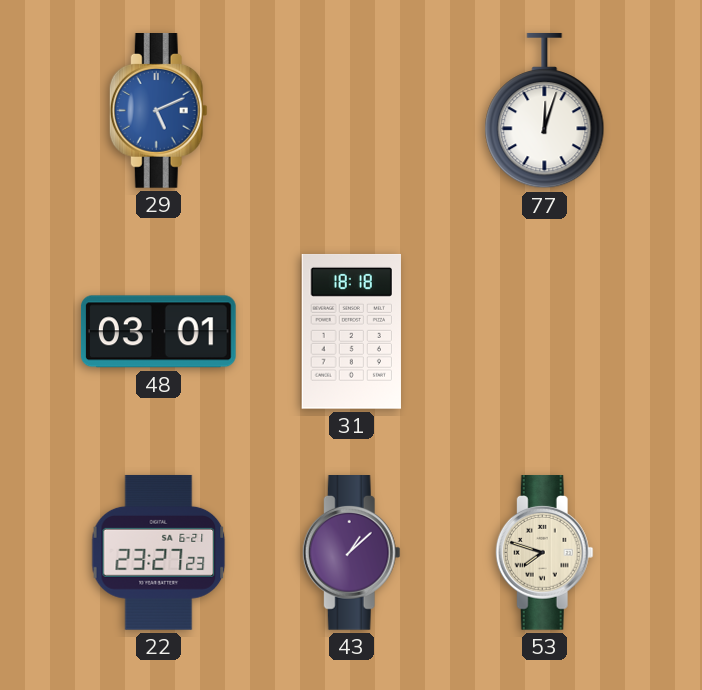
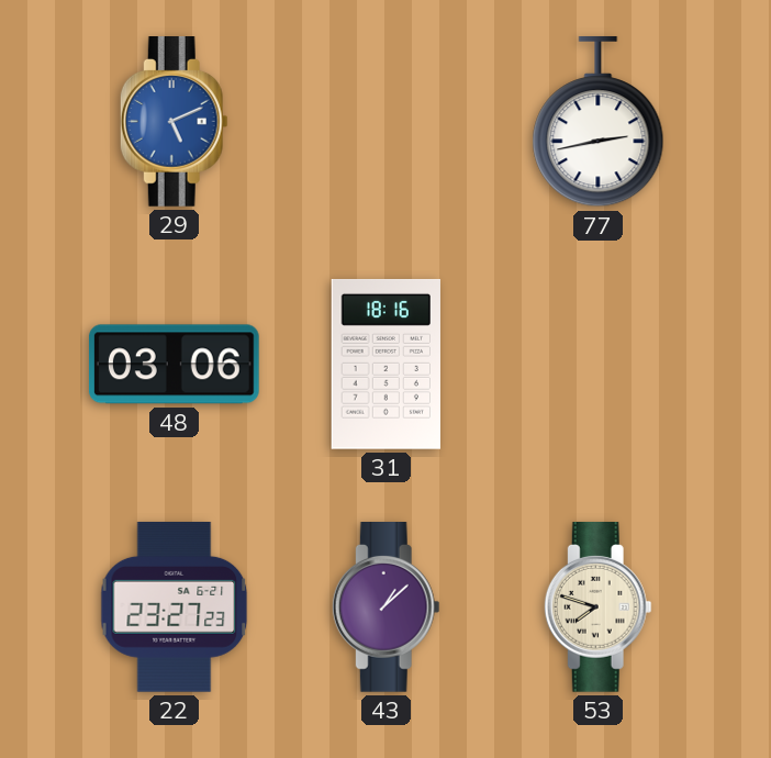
77: 12:03 -> 2:43
48: 03:01 -> 03:06
31: 18:18 -> 18:16
